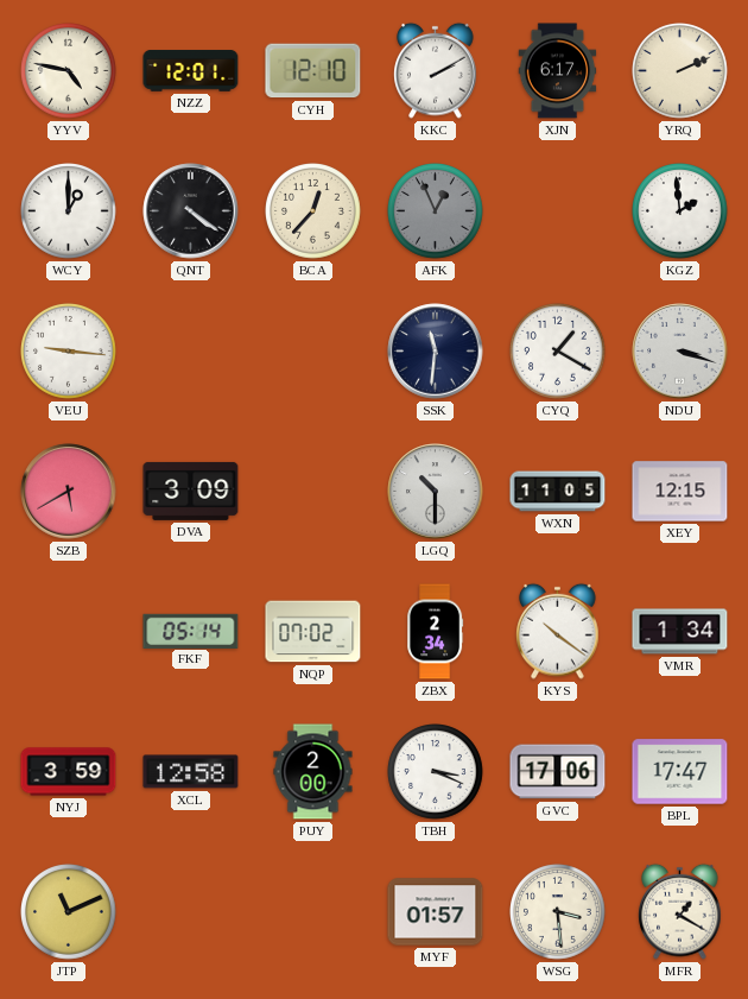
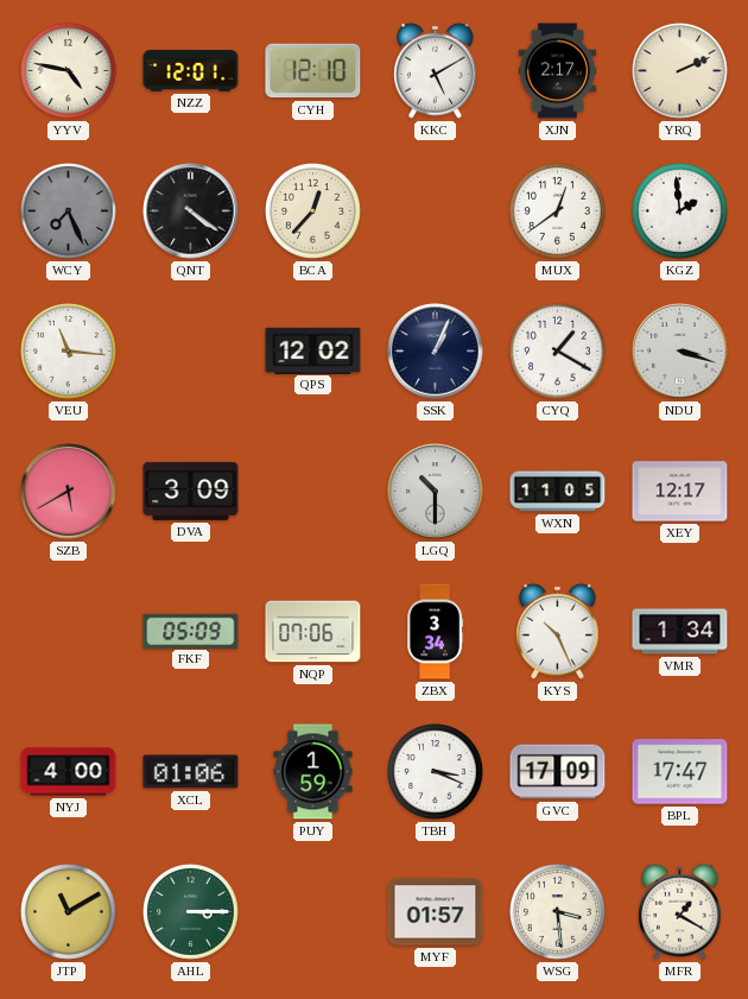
KKC: 2:10 -> 5:10
XJN: 6:17 -> 2:17
WCY: 1:00 -> 7:26
WCY dial: white -> grey
AFK: 12:56 -> none
MUX: none -> 12:39
VEU: 9:16 -> 11:16
QPS: none -> 12:02
SSK: 11:31 -> 1:04
XEY: 12:15 -> 12:17
FKF: 05:14 -> 05:09
NQP: 07:02 -> 07:06
ZBX: 2:34 -> 3:34
KYS: 10:21 -> 10:26
NYJ: 3:59 -> 4:00
XCL: 12:58 -> 01:06
PUY: 2:00 -> 1:59
GVC: 17:06 -> 17:09
JTP: 11:11 -> 11:10
AHL: none -> 3:15
